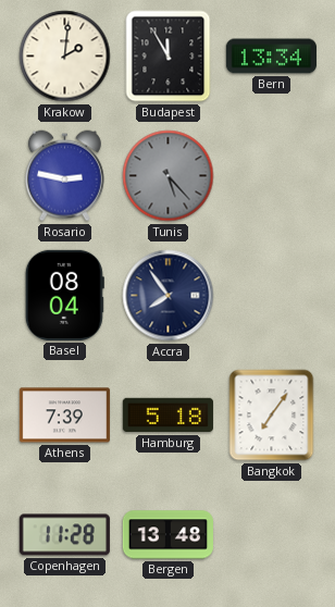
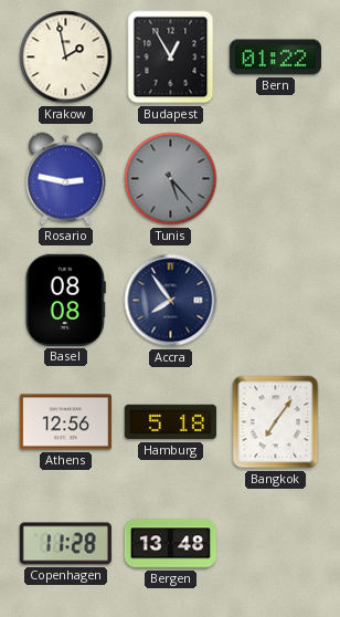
Krakow: 2:01 -> 1:58
Budapest: 11:55 -> 12:55
Bern: 13:34 -> 01:22
Basel: 08:04 -> 08:08
Athens: 7:39 -> 12:56
